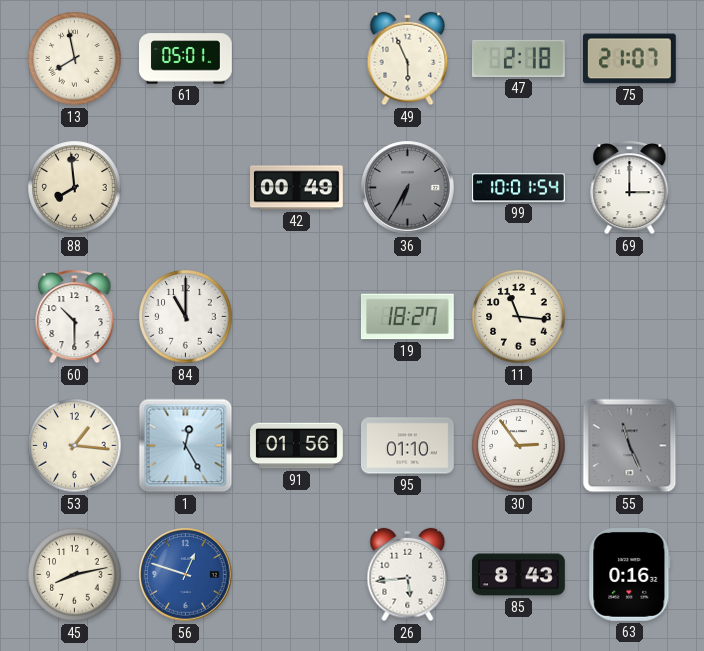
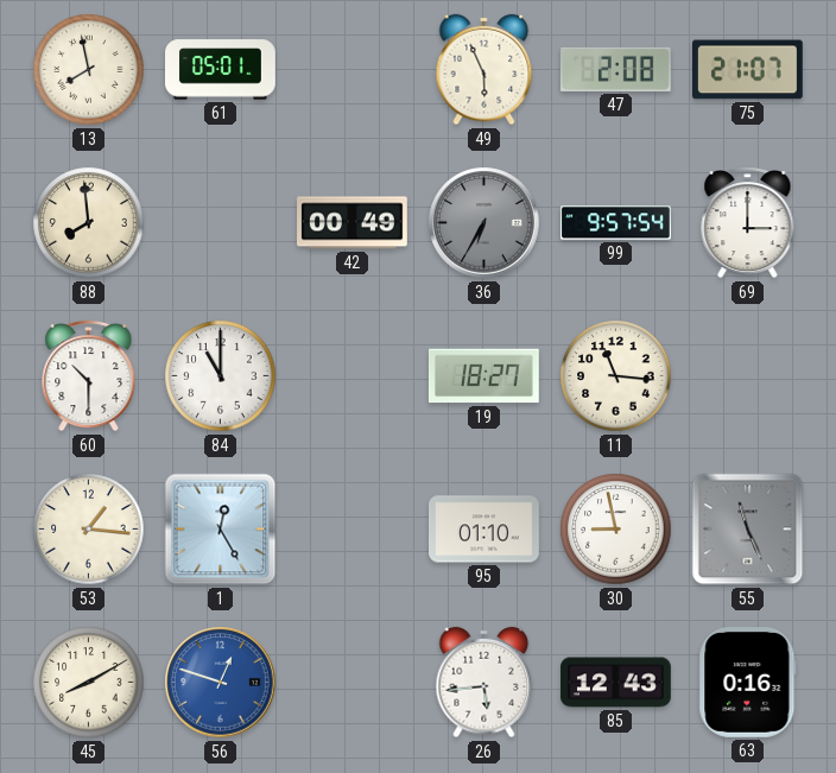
47: 2:18 -> 2:08
99: 10:01 -> 9:57
91: 01:56 -> none
30: 2:54 -> 8:58
45: 8:13 -> 8:10
85: 8:43 -> 12:43
